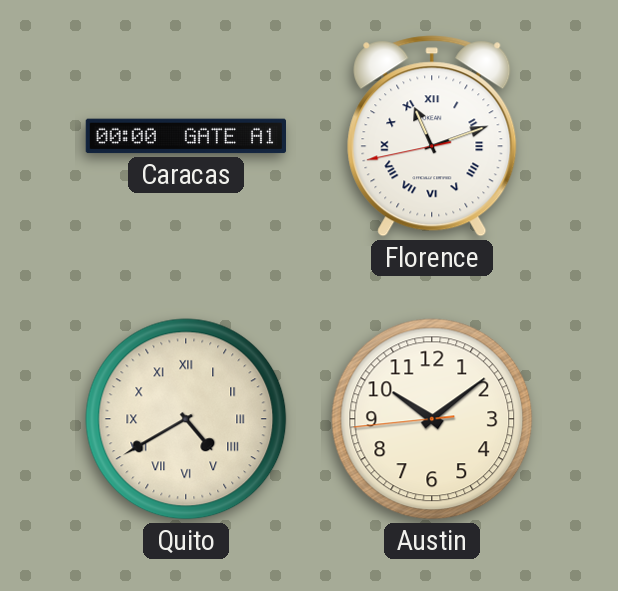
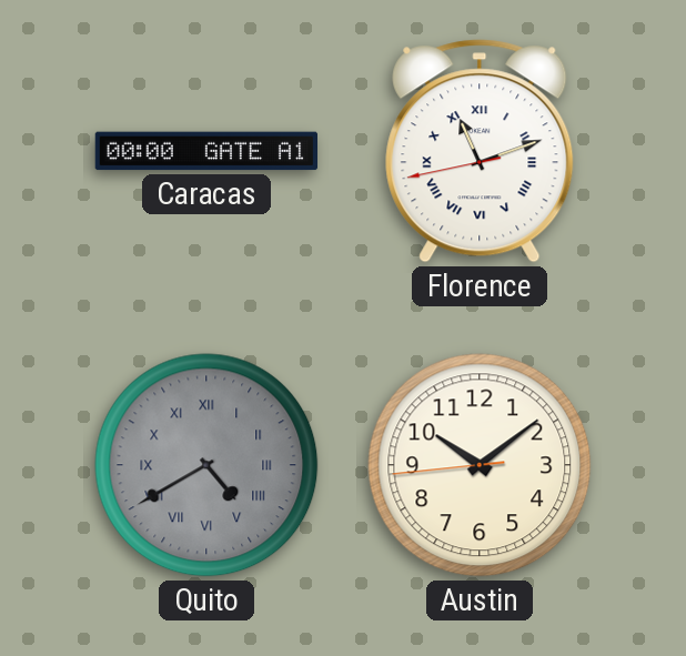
Quito dial: cream -> grey
